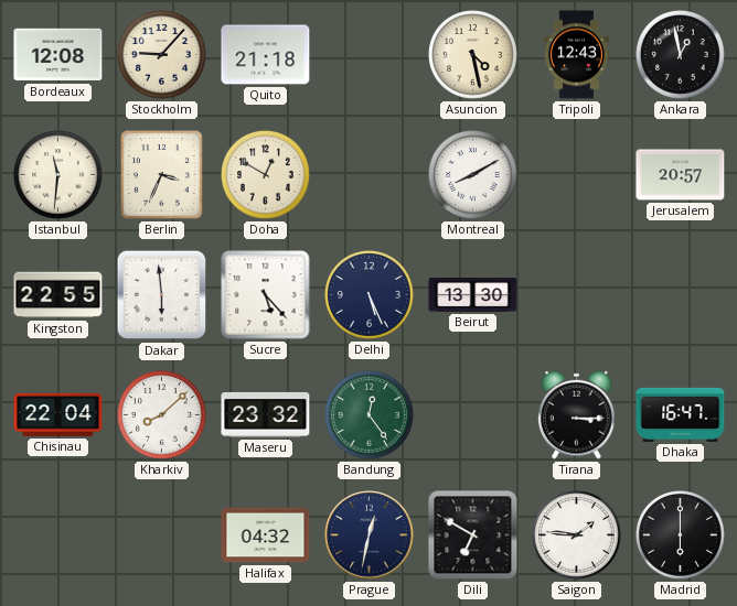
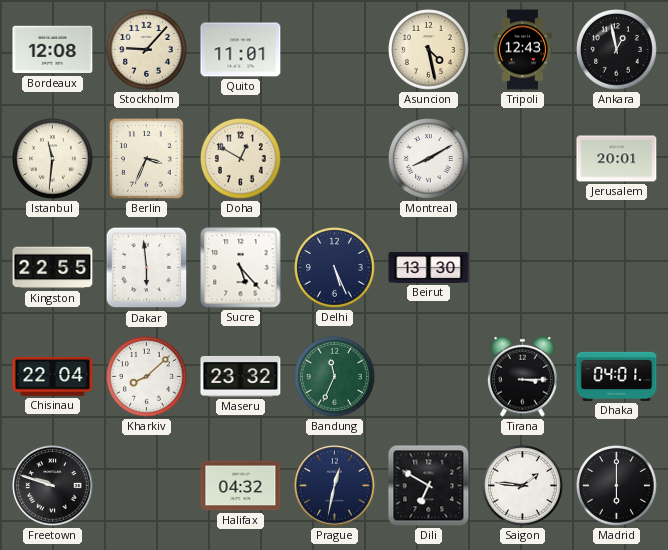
Quito: 21:18 -> 11:01
Jerusalem: 20:57 -> 20:01
Bandung: 12:24 -> 11:34
Dhaka: 16:47 -> 04:01
Freetown: none -> 9:48
